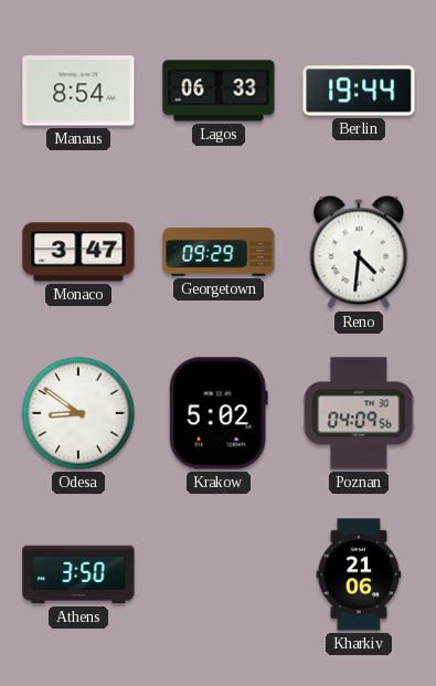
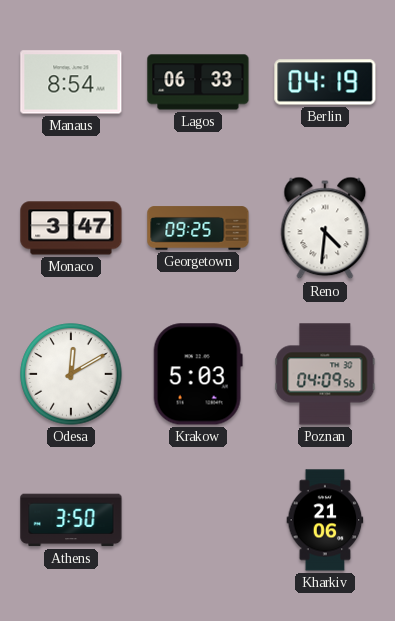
Berlin: 19:44 -> 04:19
Georgetown: 09:29 -> 09:25
Odesa: 8:51 -> 12:10
Krakow: 5:02 -> 5:03
